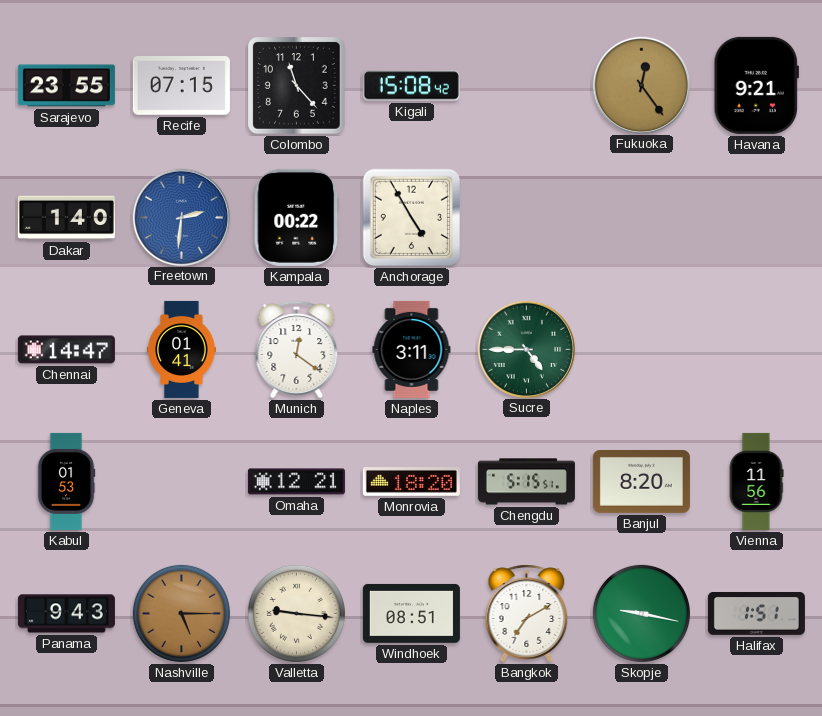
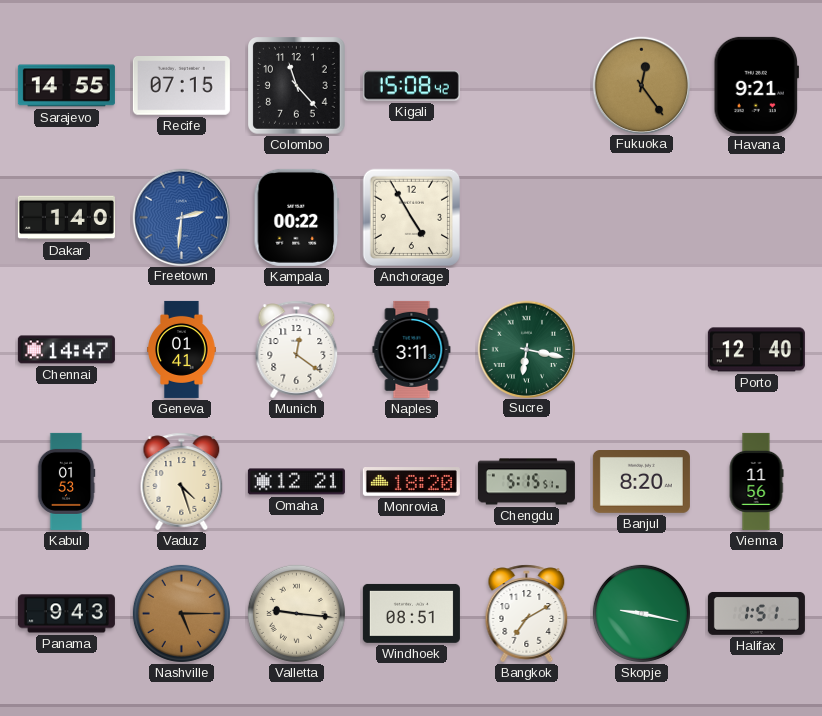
Sarajevo: 23:55 -> 14:55
Sucre: 4:45 -> 6:17
Porto: none -> 12:40
Vaduz: none -> 4:27
